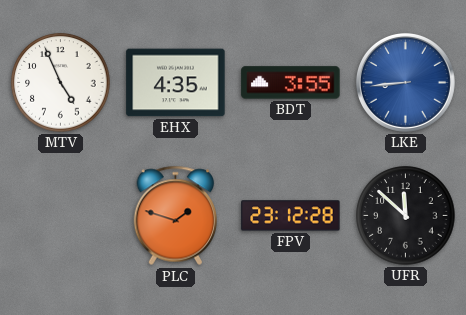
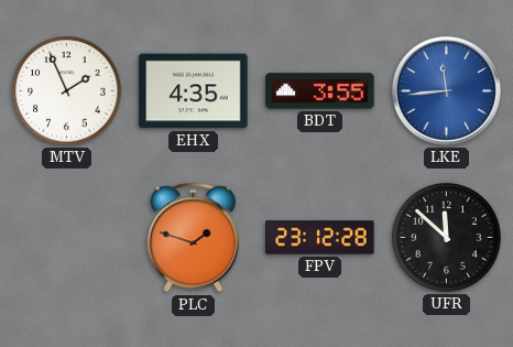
MTV: 4:56 -> 1:56
LKE: 8:44 -> 11:44
